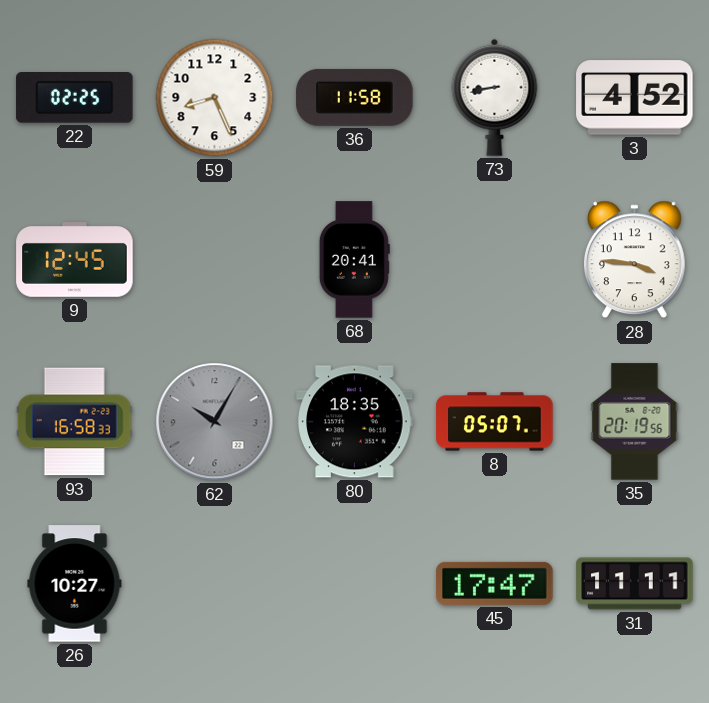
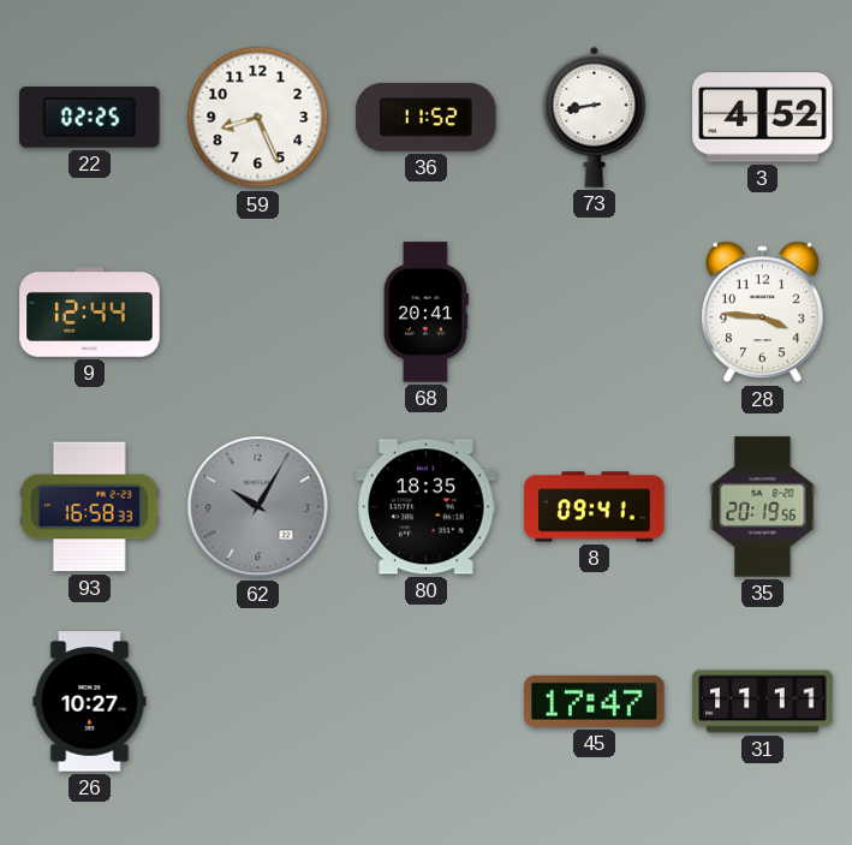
36: 11:58 -> 11:52
9: 12:45 -> 12:44
8: 05:07 -> 09:41
